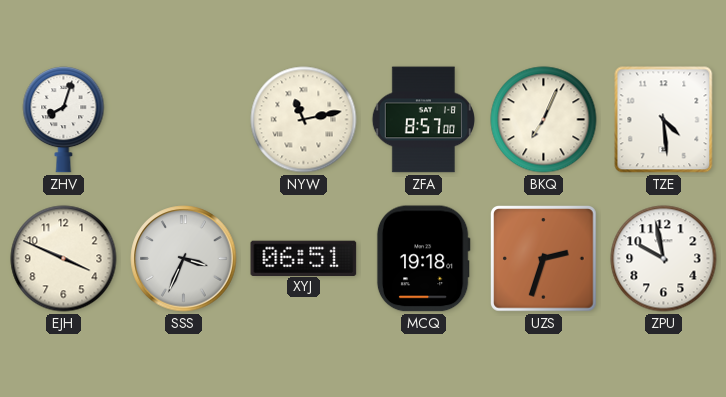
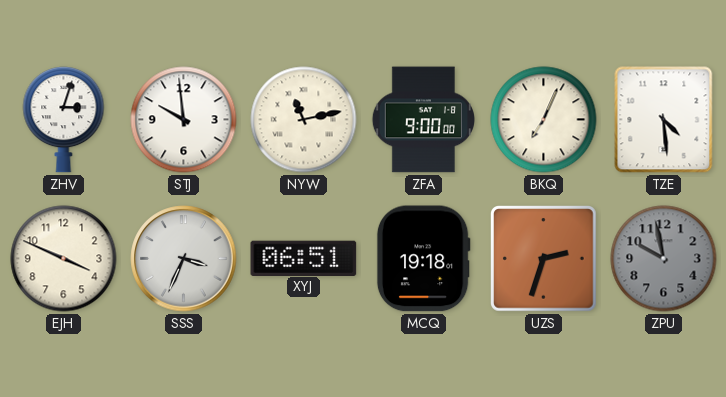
ZHV: 8:03 -> 3:03
STJ: none -> 9:59
ZFA: 8:57 -> 9:00
ZPU dial: white -> grey
